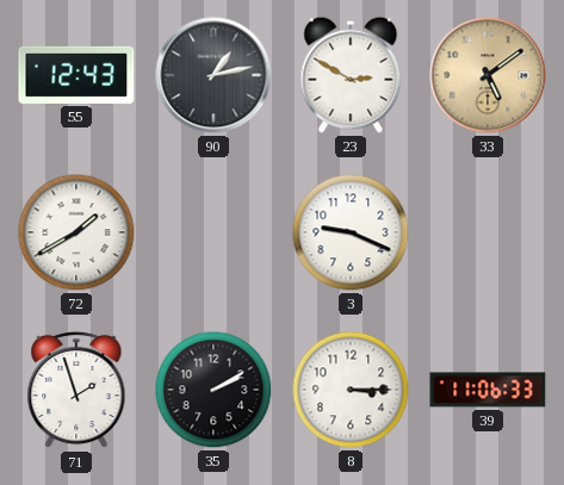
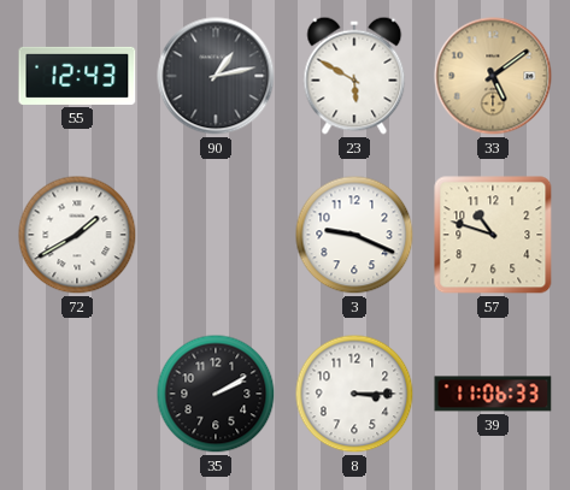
23: 2:50 -> 5:50
57: none -> 10:48
71: 1:57 -> none
